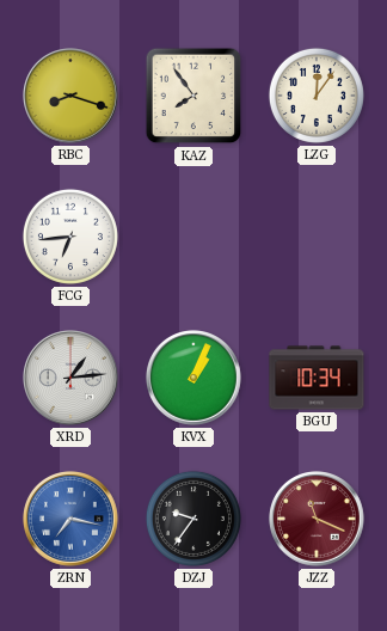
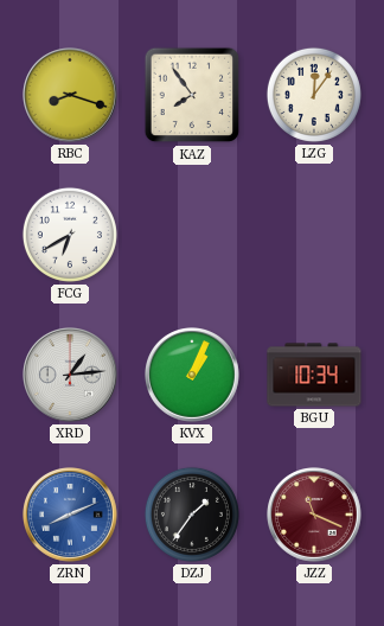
FCG: 6:44 -> 6:40
ZRN: 7:17 -> 8:11
DZJ: 9:36 -> 1:36
